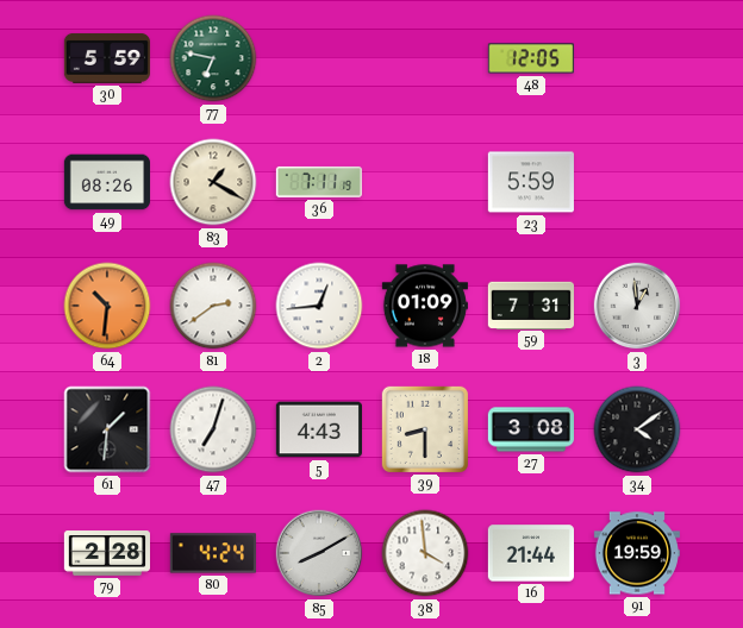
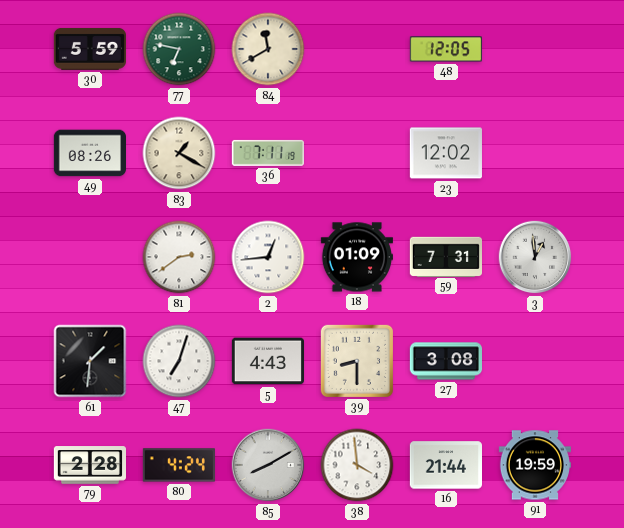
84: none -> 11:40
23: 5:59 -> 12:02
64: 10:31 -> none
34: 4:09 -> none
